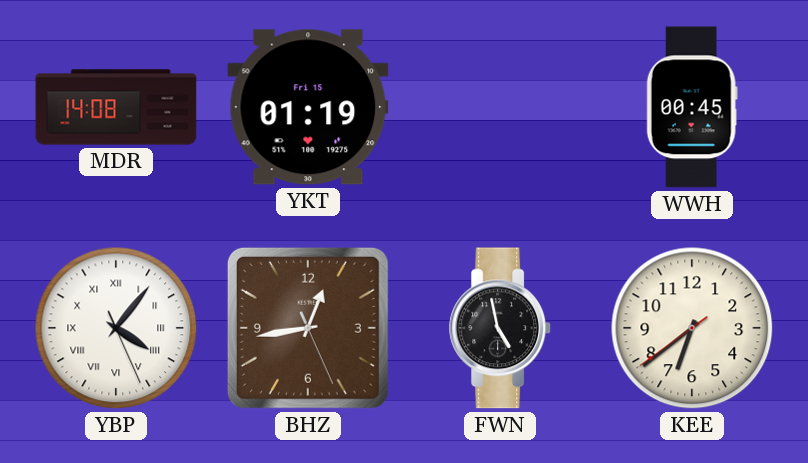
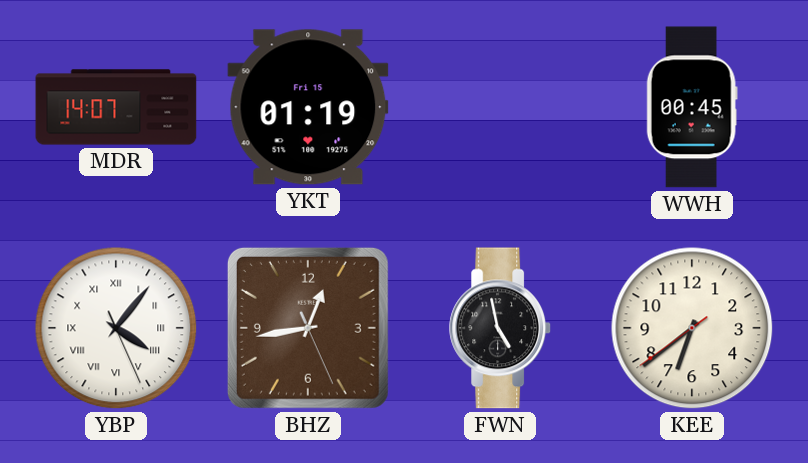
MDR: 14:08 -> 14:07
